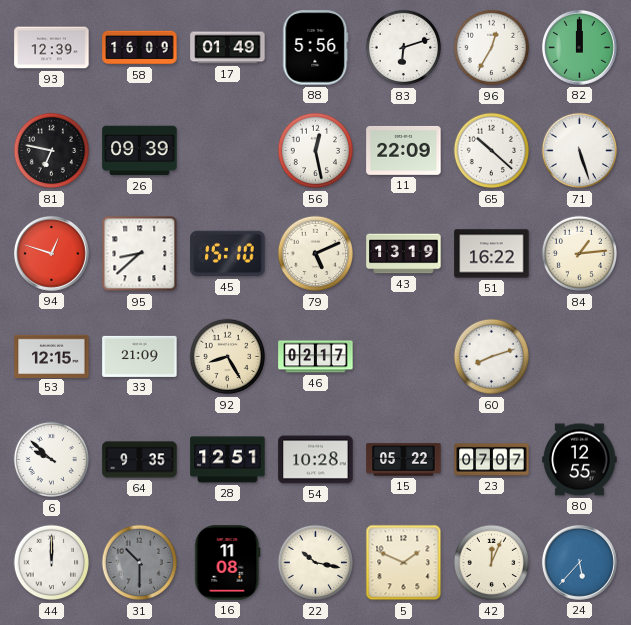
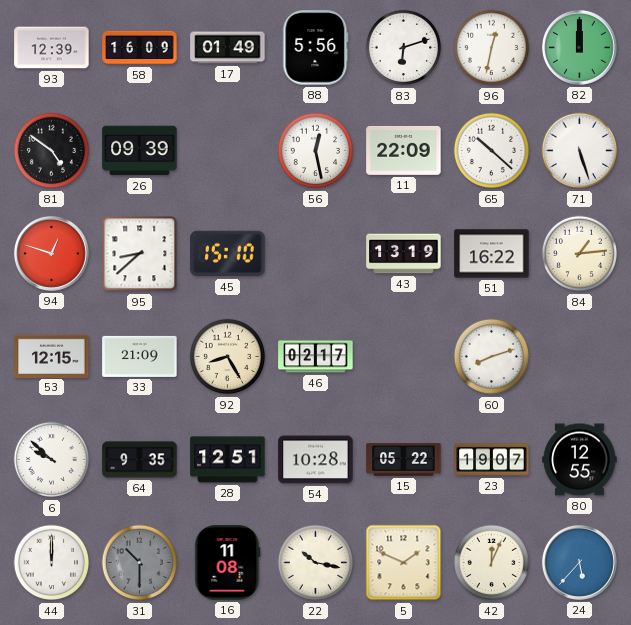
96: 12:35 -> 12:32
81: 6:47 -> 4:51
79: 5:11 -> none
23: 07:07 -> 19:07
